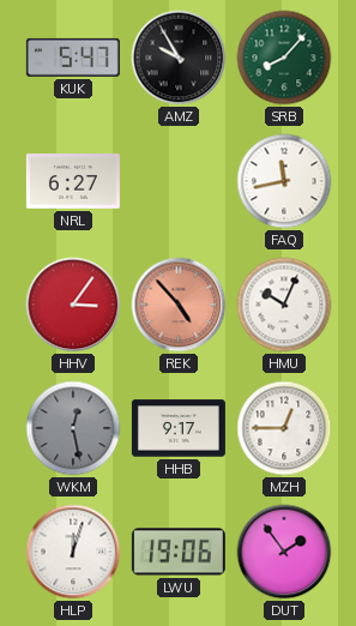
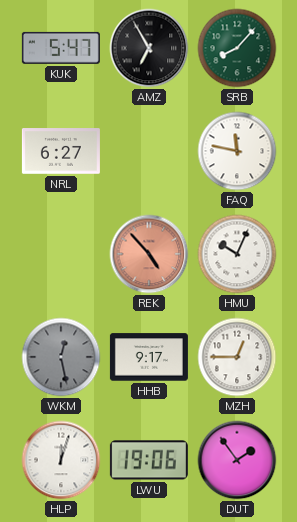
AMZ: 9:55 -> 6:55
FAQ: 11:43 -> 11:47
HHV: 3:06 -> none
